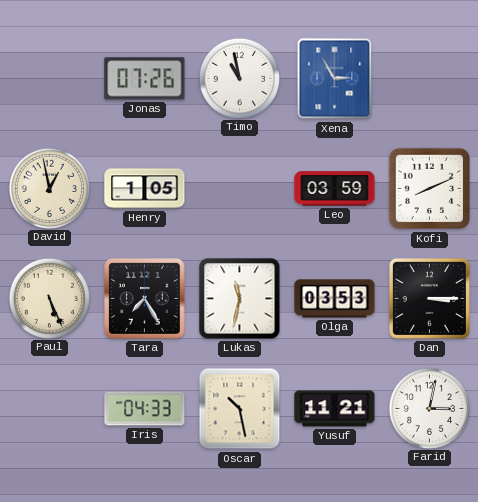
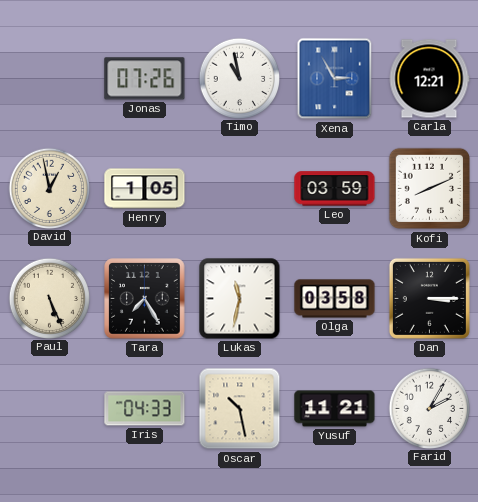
Carla: none -> 12:21
Olga: 03:53 -> 03:58
Farid: 3:02 -> 2:05
